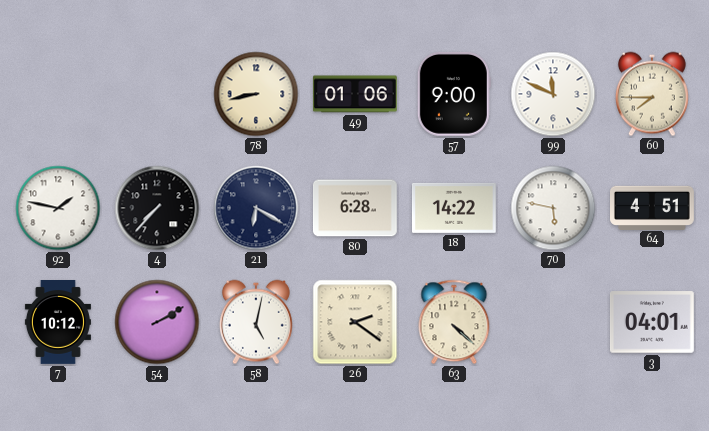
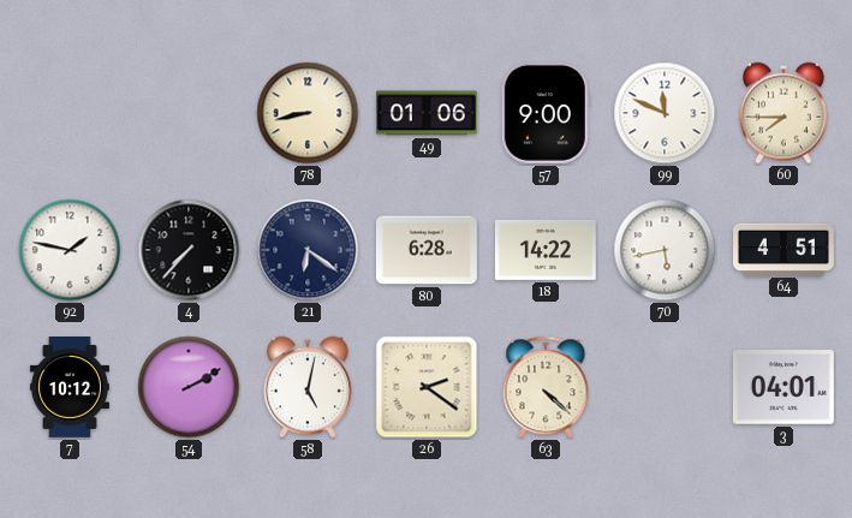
21: 6:20 -> 6:21
70: 5:47 -> 5:43
